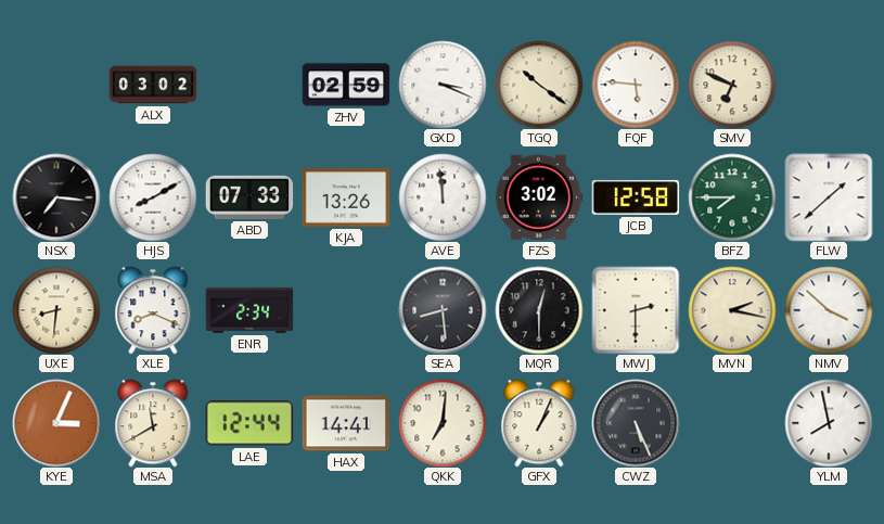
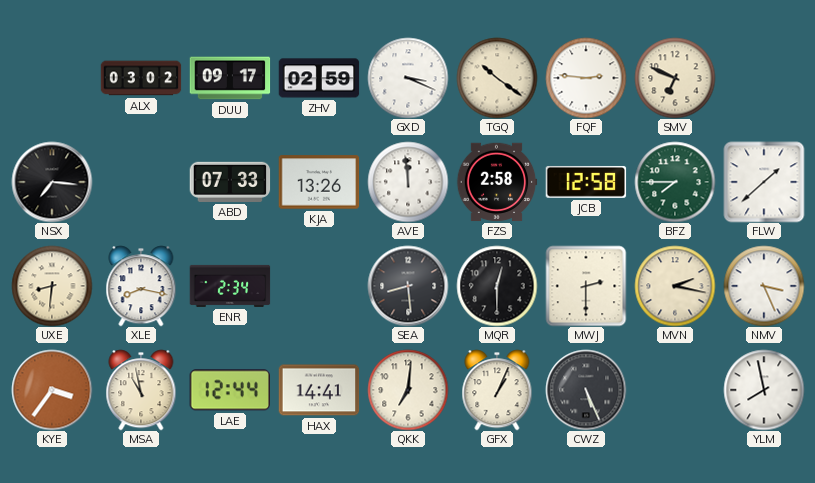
DUU: none -> 09:17
FQF: 5:46 -> 2:46
HJS: 8:10 -> none
FZS: 3:02 -> 2:58
XLE: 8:19 -> 8:17
NMV: 3:52 -> 3:26
KYE: 3:04 -> 3:36
MSA: 11:40 -> 10:58
